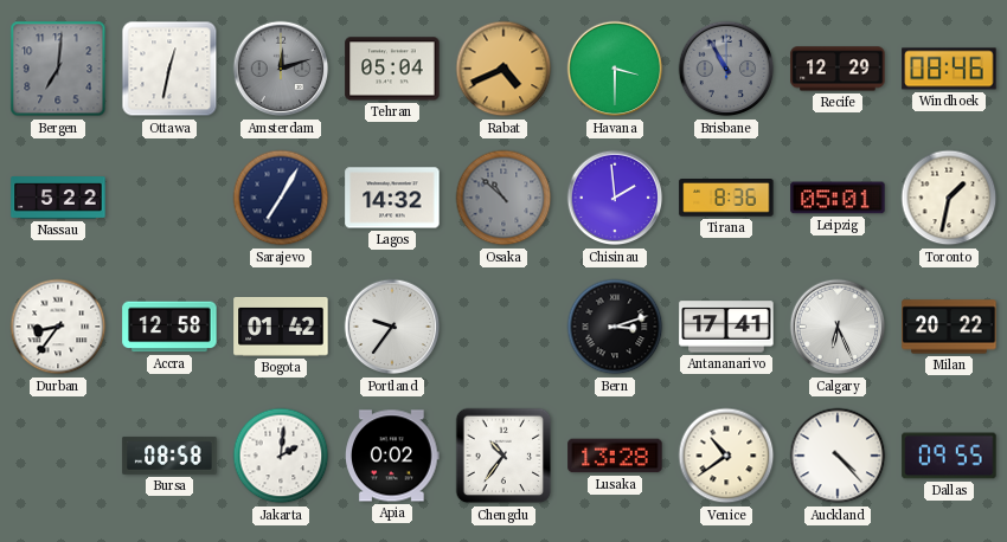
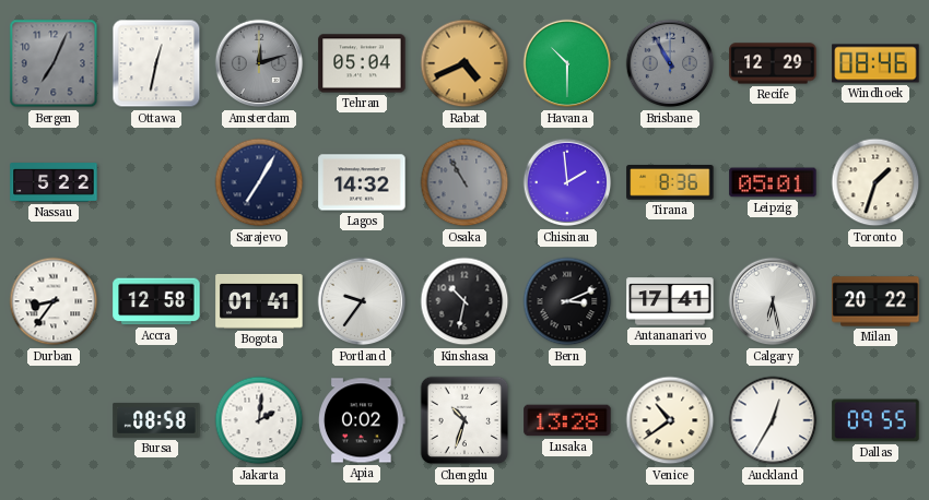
Bergen: 7:01 -> 7:04
Havana: 3:30 -> 10:30
Osaka: 10:52 -> 10:55
Toronto: 1:32 -> 1:33
Bogota: 01:42 -> 01:41
Kinshasa: none -> 10:32
Bern: 3:12 -> 3:11
Calgary: 6:26 -> 6:28
Chengdu: 10:36 -> 10:33
Auckland: 4:23 -> 12:35
